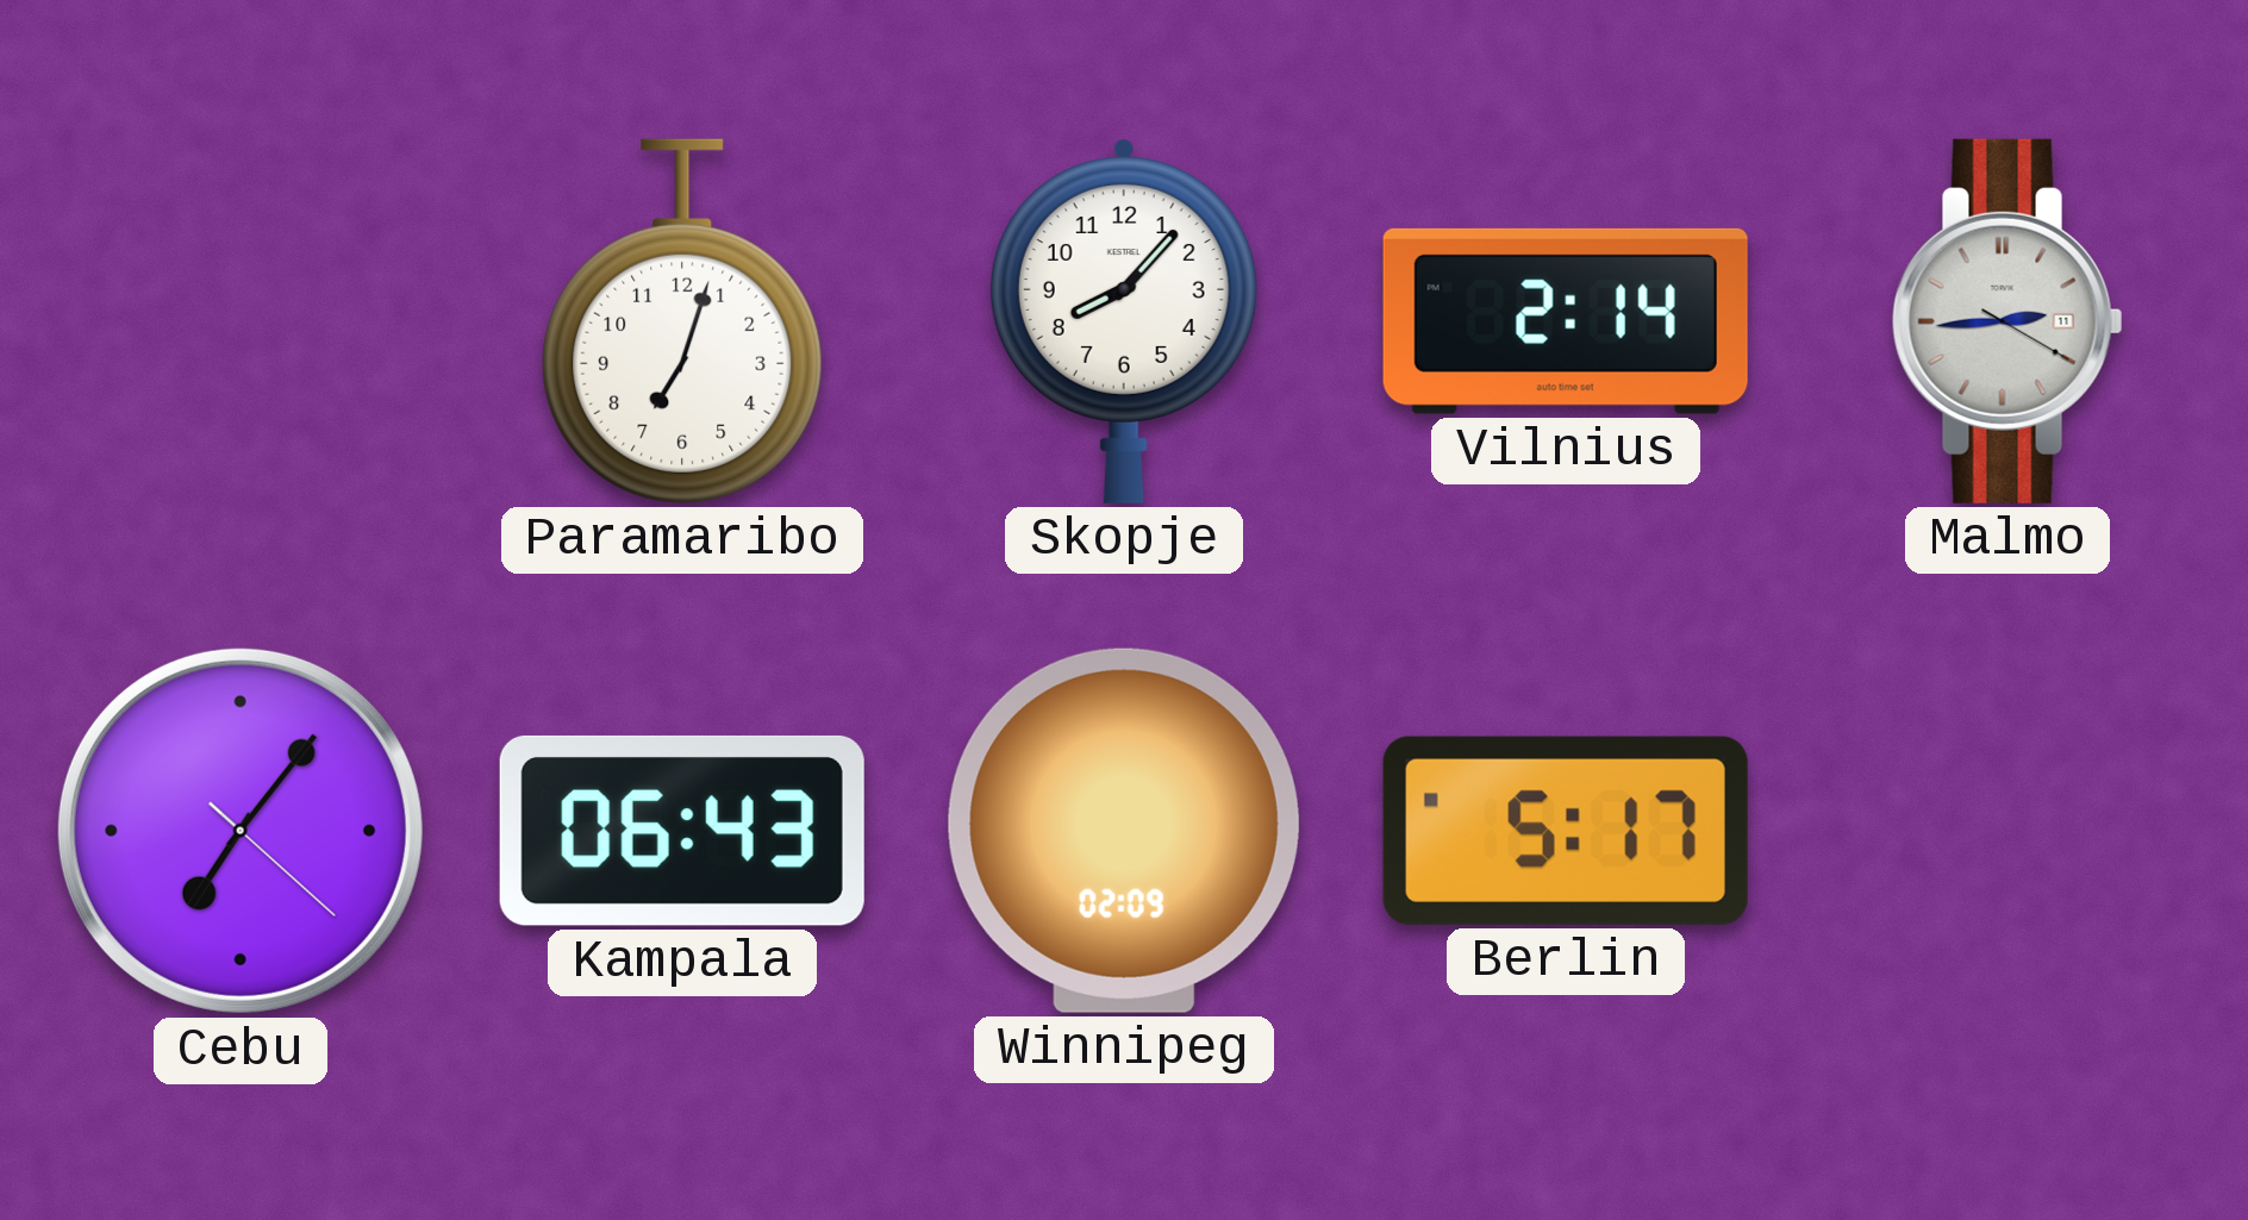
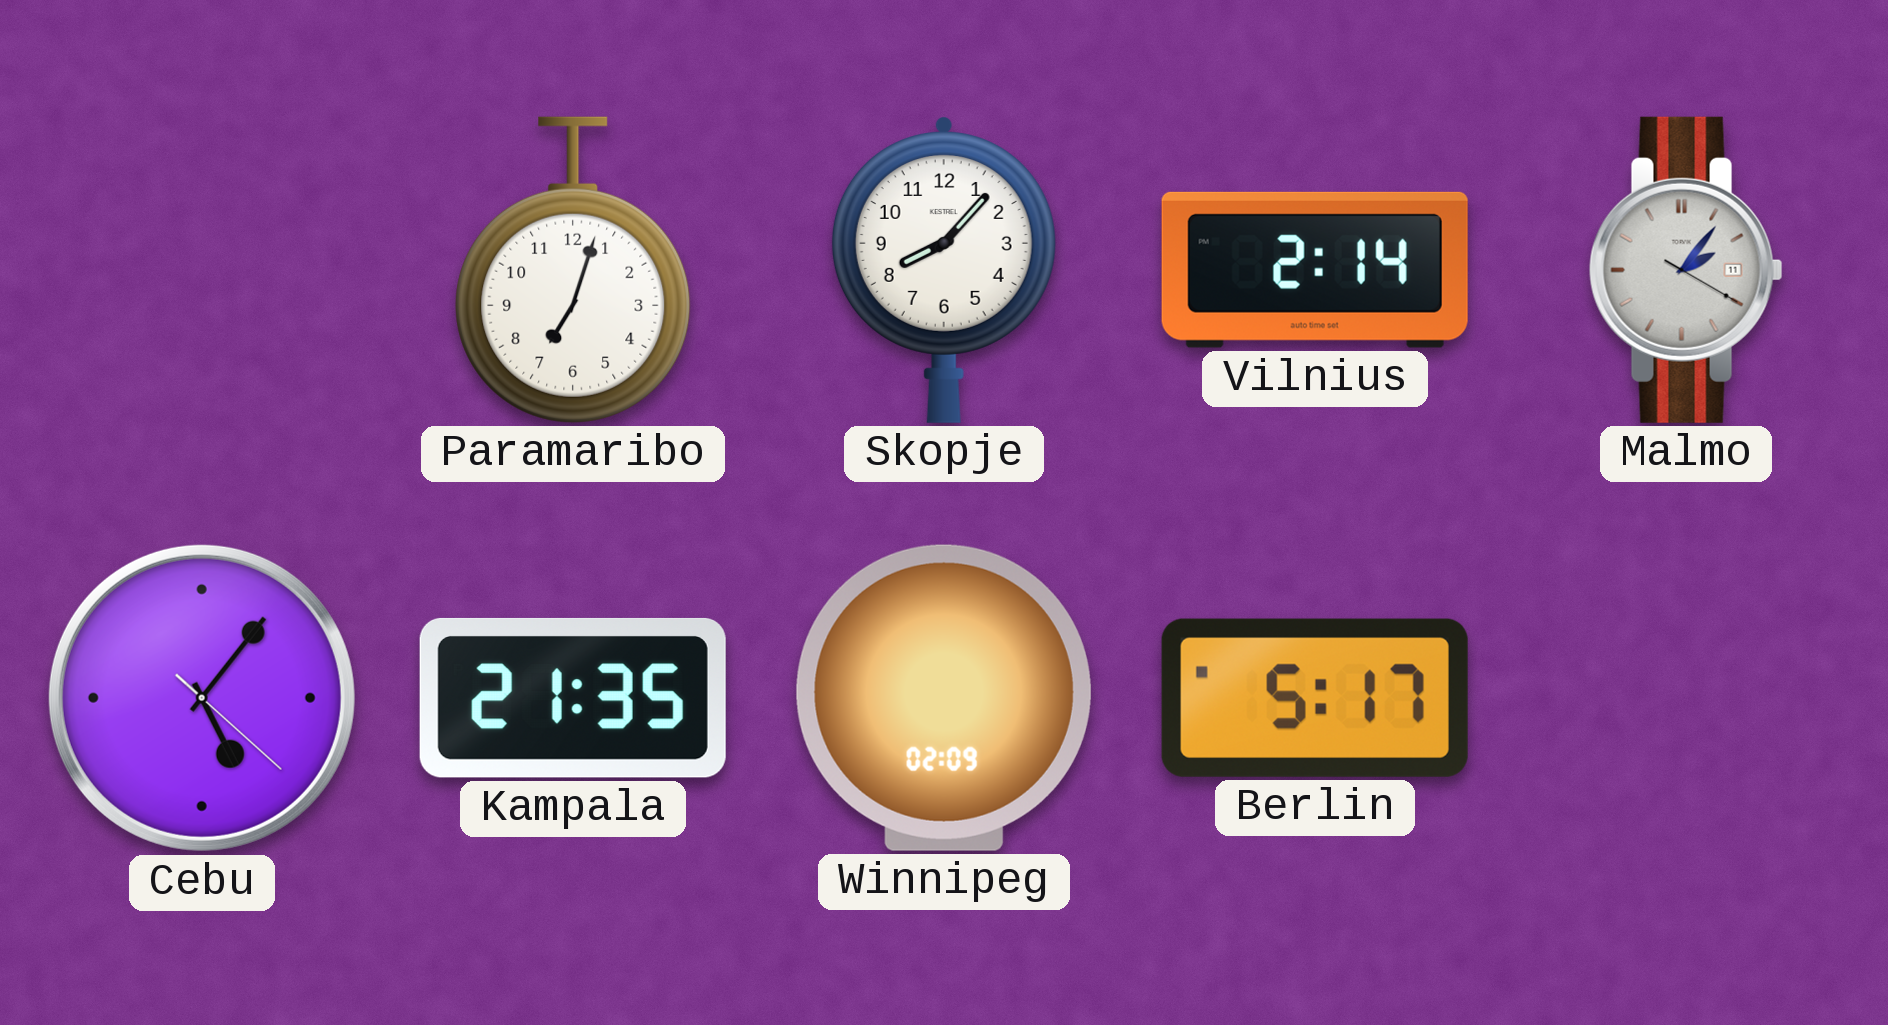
Malmo: 2:44 -> 2:06
Cebu: 7:06 -> 5:06
Kampala: 06:43 -> 21:35
